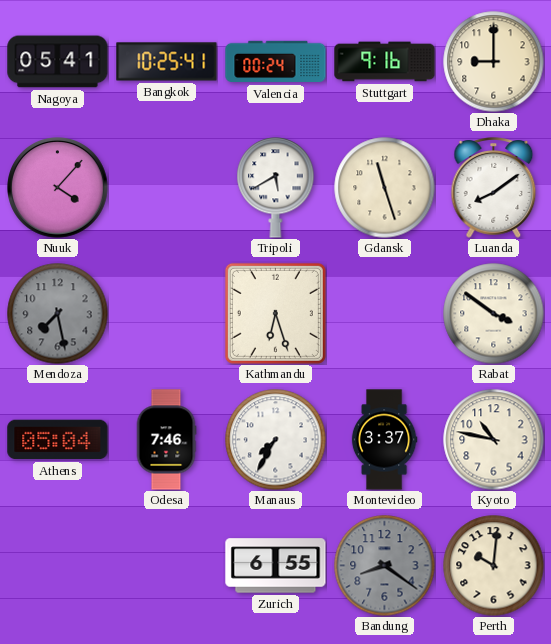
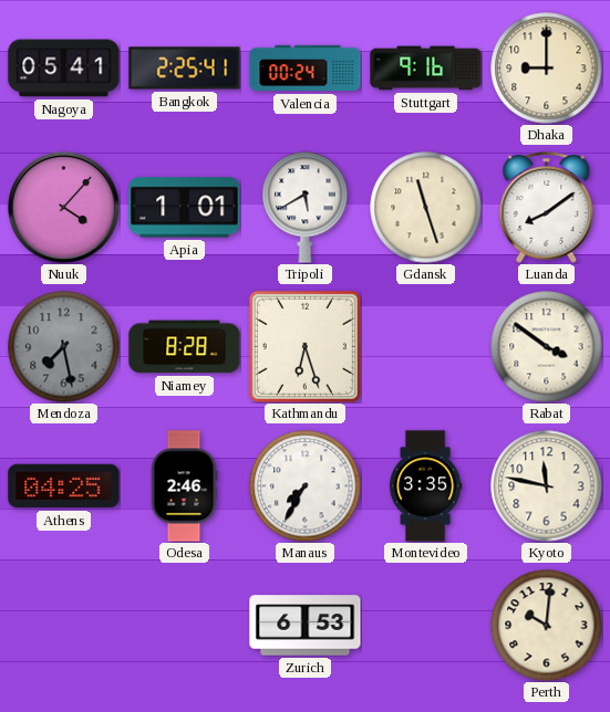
Bangkok: 10:25 -> 2:25
Apia: none -> 1:01
Niamey: none -> 8:28
Athens: 05:04 -> 04:25
Odesa: 7:46 -> 2:46
Montevideo: 3:37 -> 3:35
Kyoto: 10:47 -> 11:47
Zurich: 6:55 -> 6:53
Bandung: 8:21 -> none
